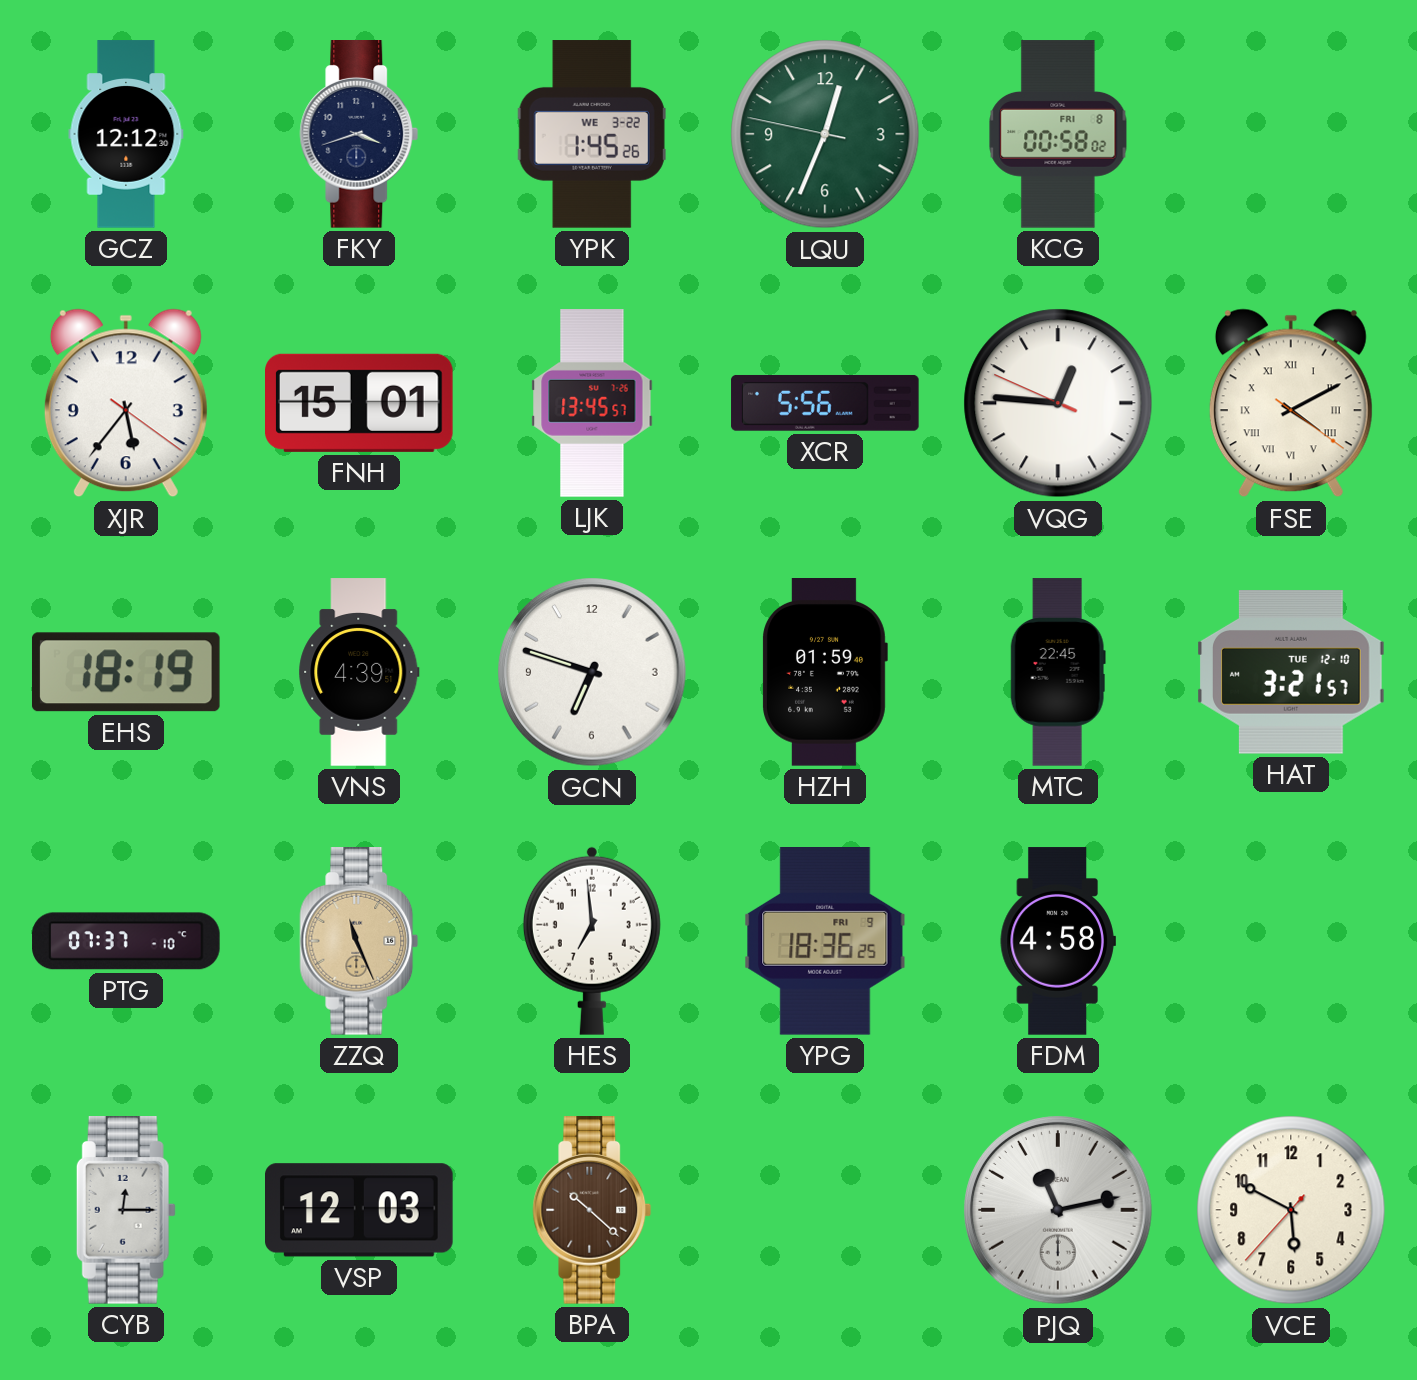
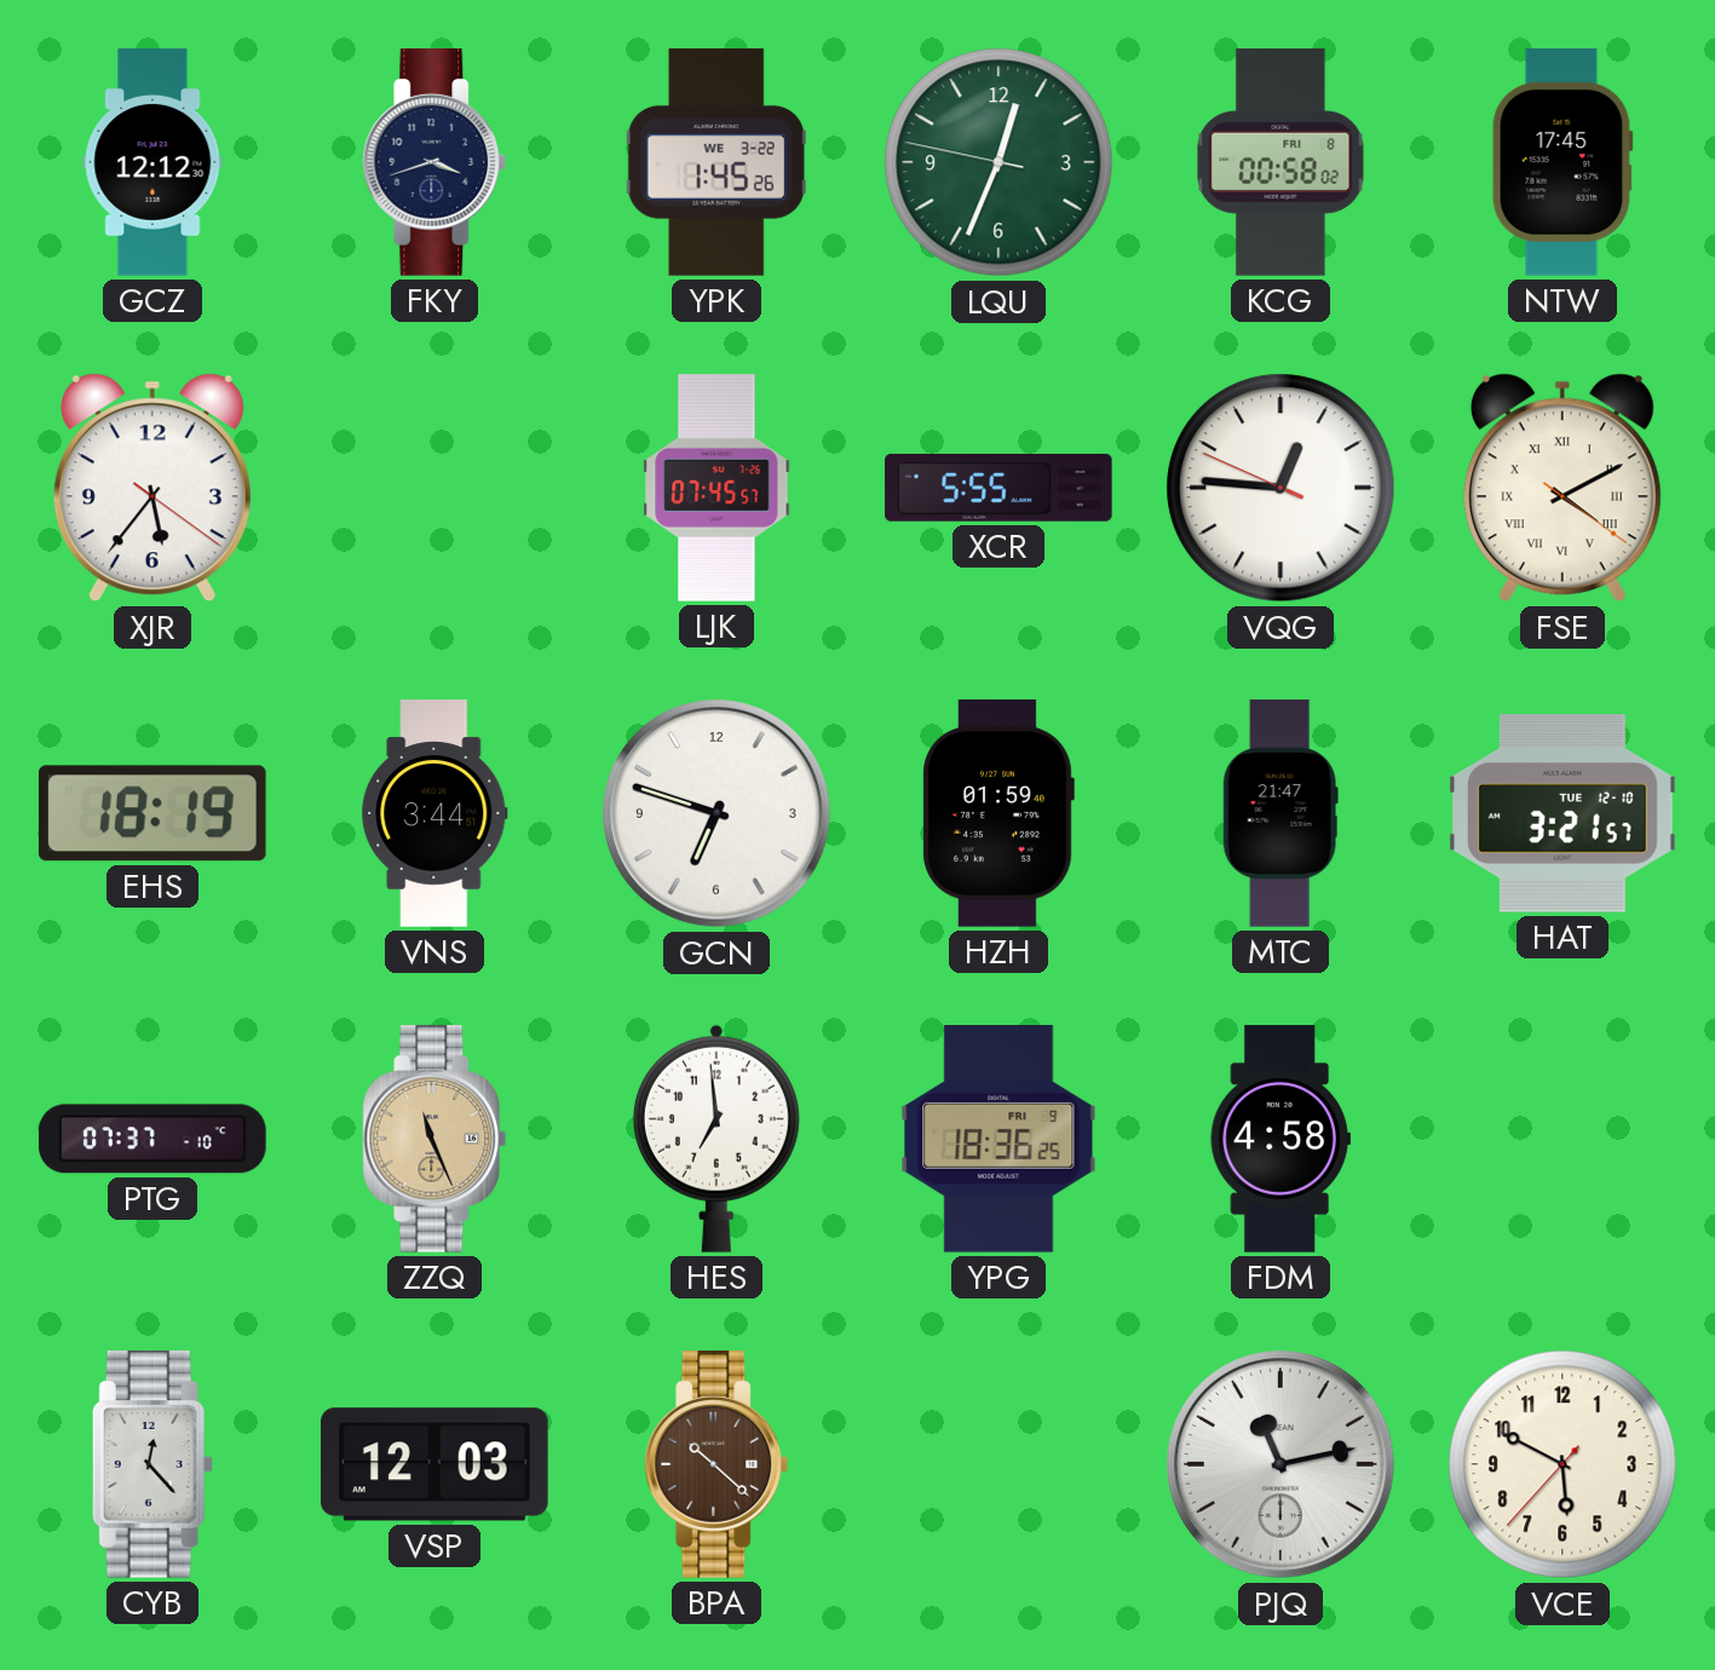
NTW: none -> 17:45
FNH: 15:01 -> none
LJK: 13:45 -> 07:45
XCR: 5:56 -> 5:55
VNS: 4:39 -> 3:44
MTC: 22:45 -> 21:47
CYB: 12:15 -> 12:23
